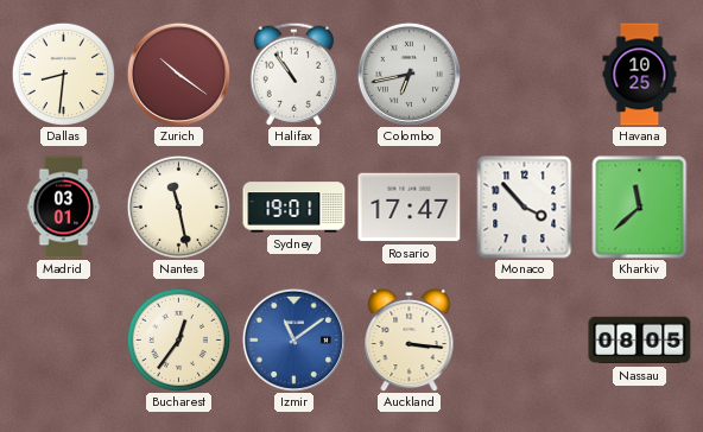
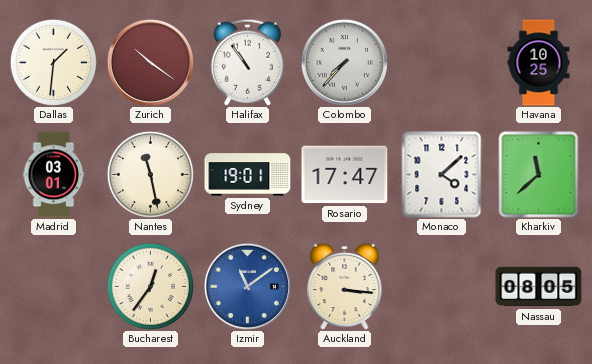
Dallas: 8:31 -> 1:31
Colombo: 6:43 -> 7:37
Monaco: 3:53 -> 4:08
